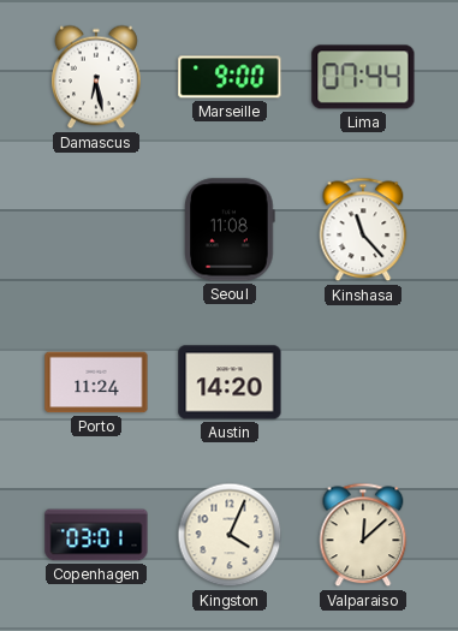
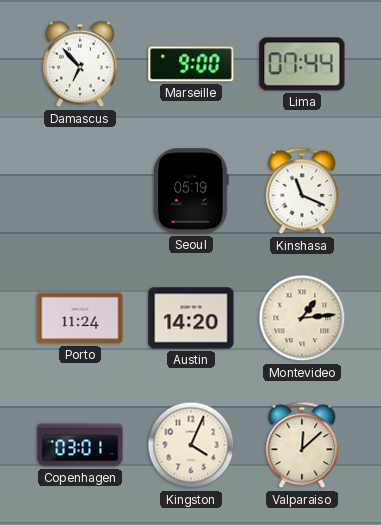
Damascus: 6:28 -> 6:53
Seoul: 11:08 -> 05:19
Kinshasa: 11:23 -> 11:19
Montevideo: none -> 1:14
